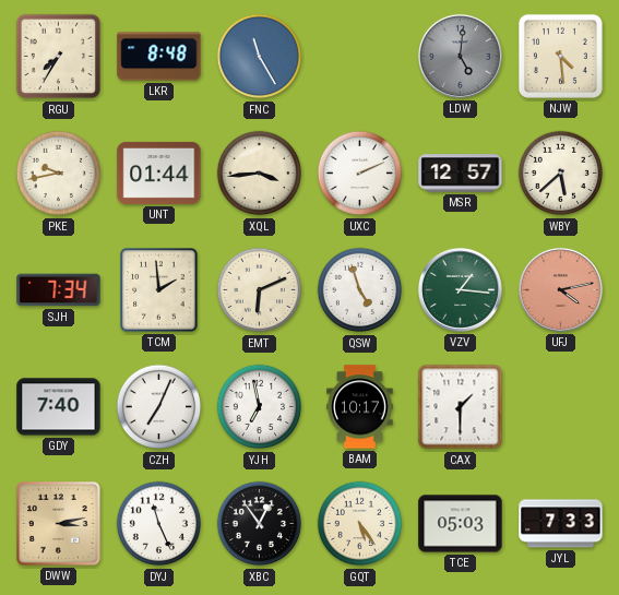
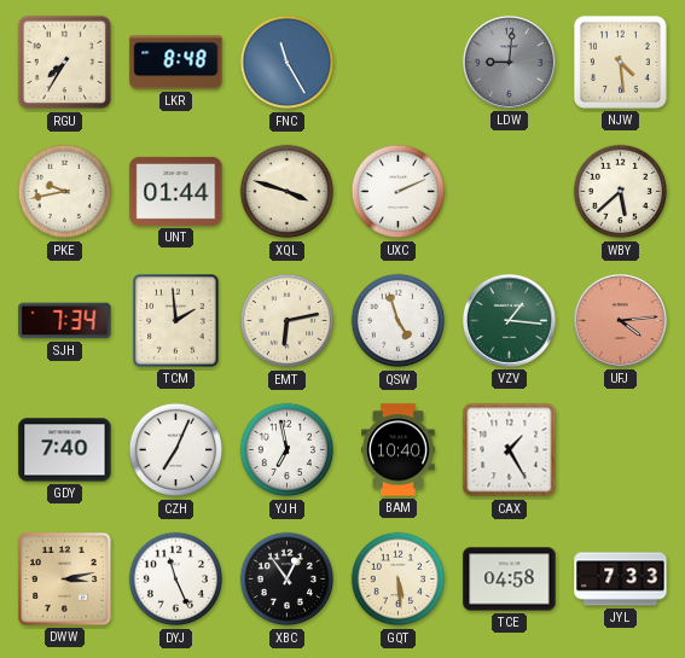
LDW: 5:01 -> 9:01
XQL: 3:44 -> 3:48
MSR: 12:57 -> none
EMT: 6:11 -> 6:13
UFJ: 4:13 -> 4:14
BAM: 10:17 -> 10:40
CAX: 1:30 -> 1:25
GQT: 5:24 -> 5:29
TCE: 05:03 -> 04:58
